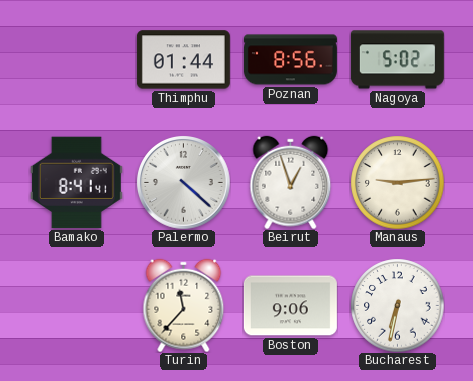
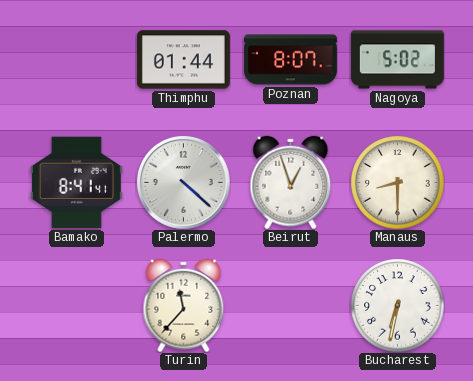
Poznan: 8:56 -> 8:07
Manaus: 9:14 -> 8:30
Boston: 9:06 -> none
